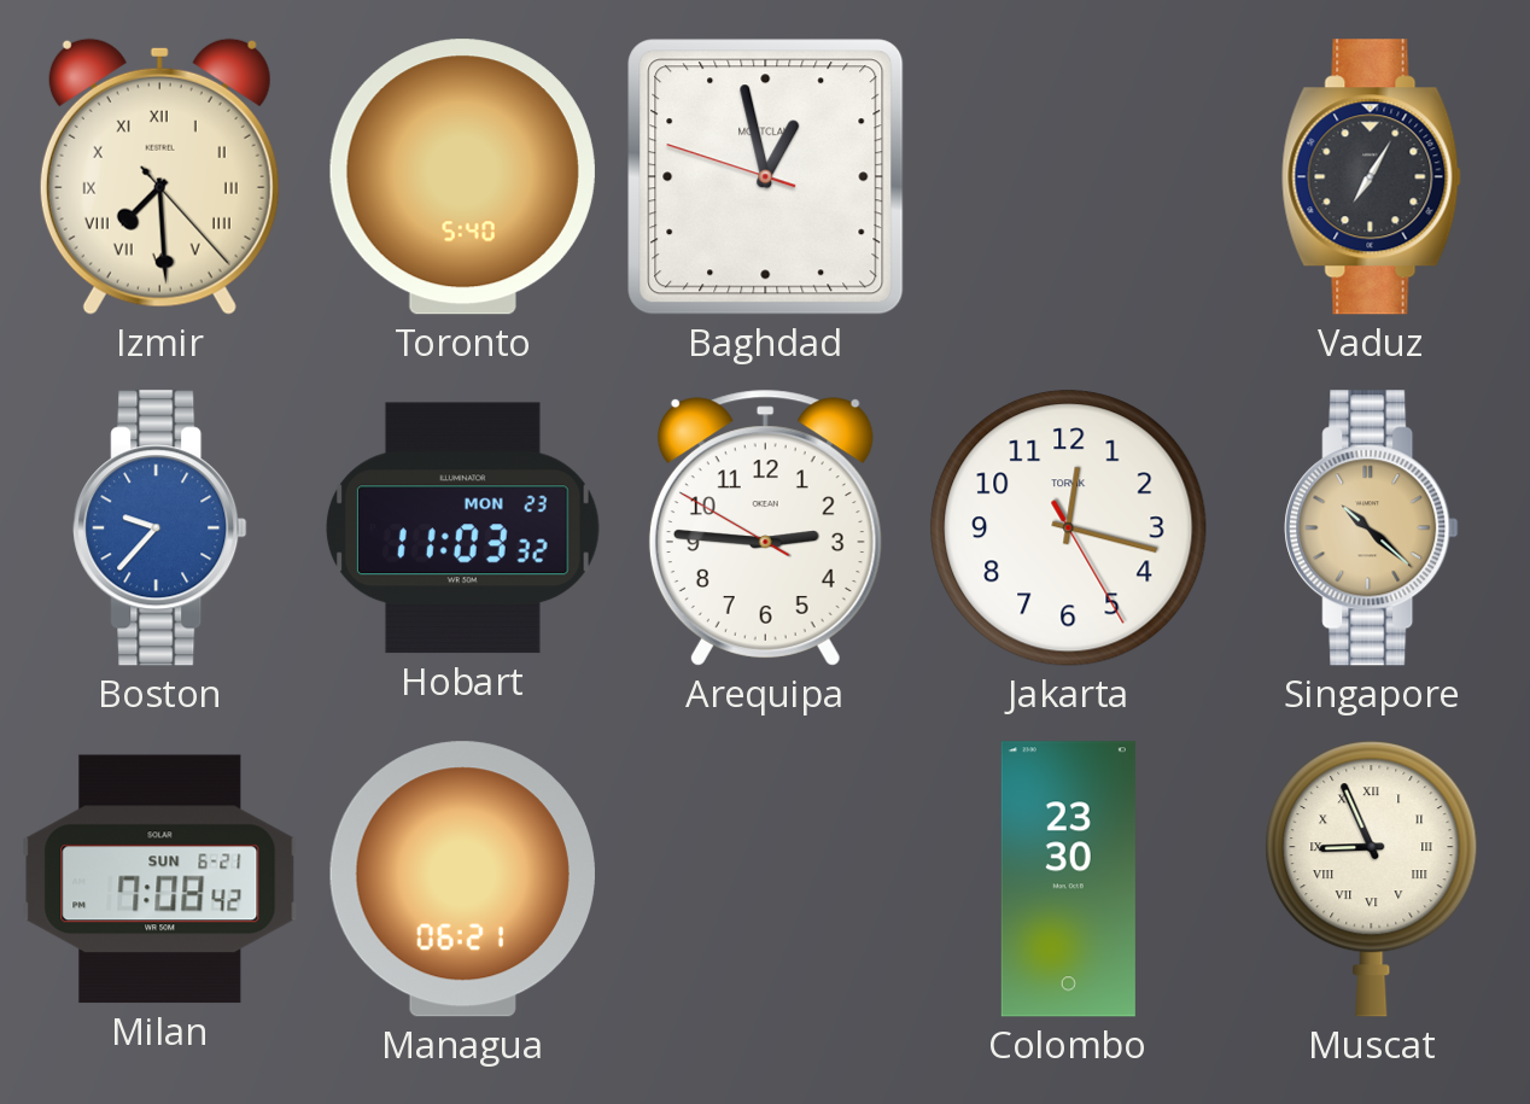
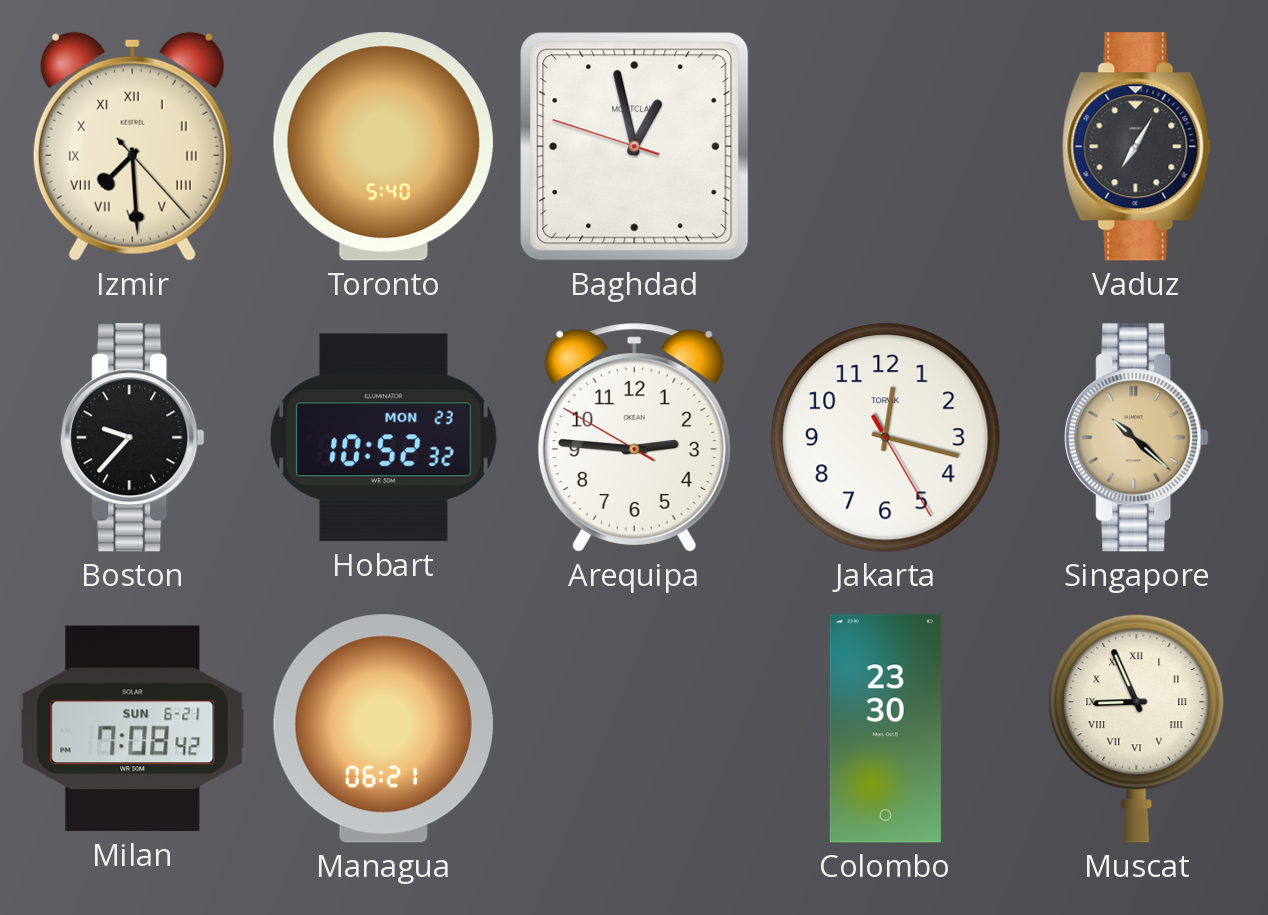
Boston dial: blue -> black
Hobart: 11:03 -> 10:52
